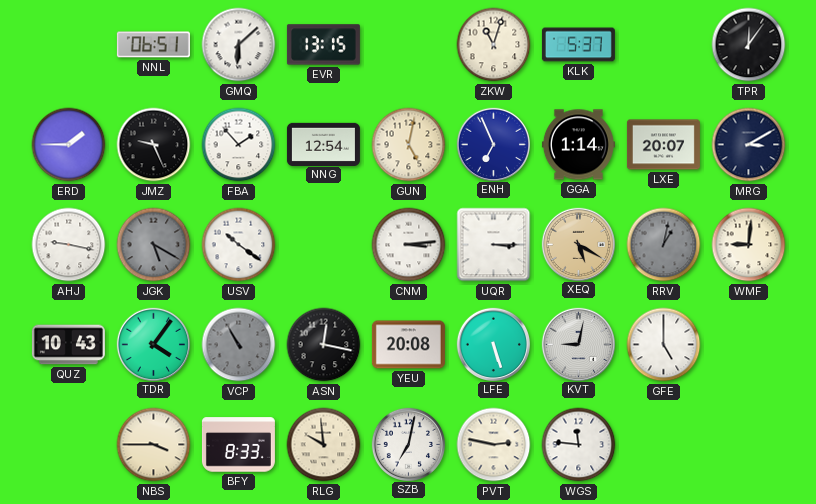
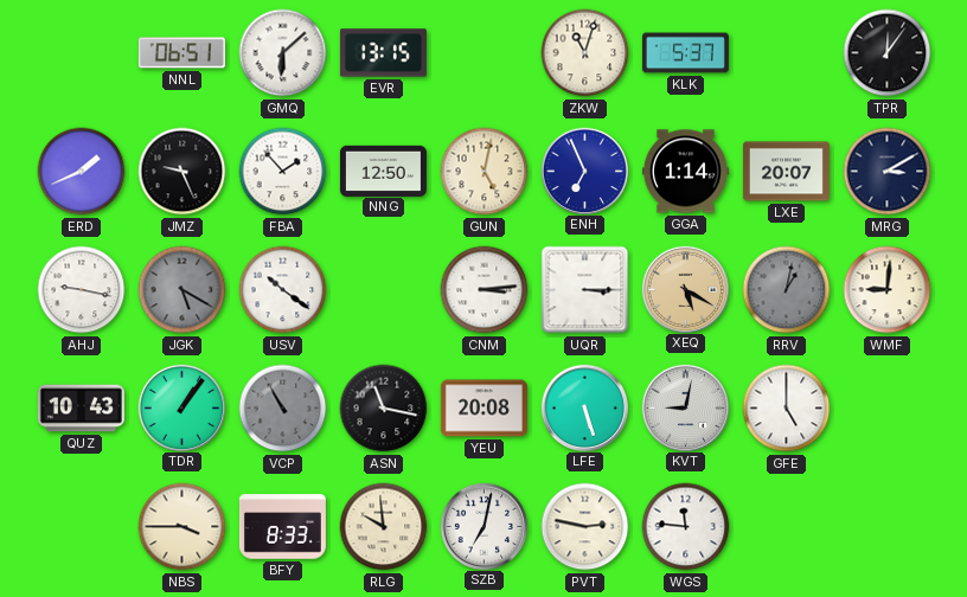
ERD: 1:45 -> 1:41
NNG: 12:54 -> 12:50
TDR: 4:06 -> 1:06
ASN: 12:17 -> 11:17
